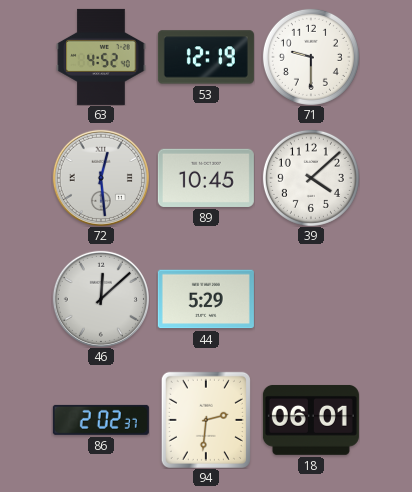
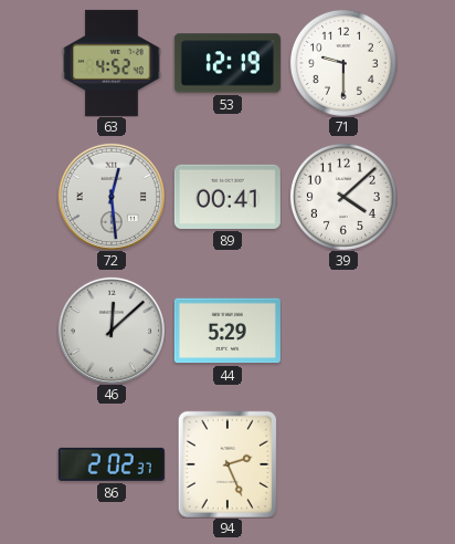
89: 10:45 -> 00:41
94: 2:31 -> 2:26
18: 06:01 -> none
